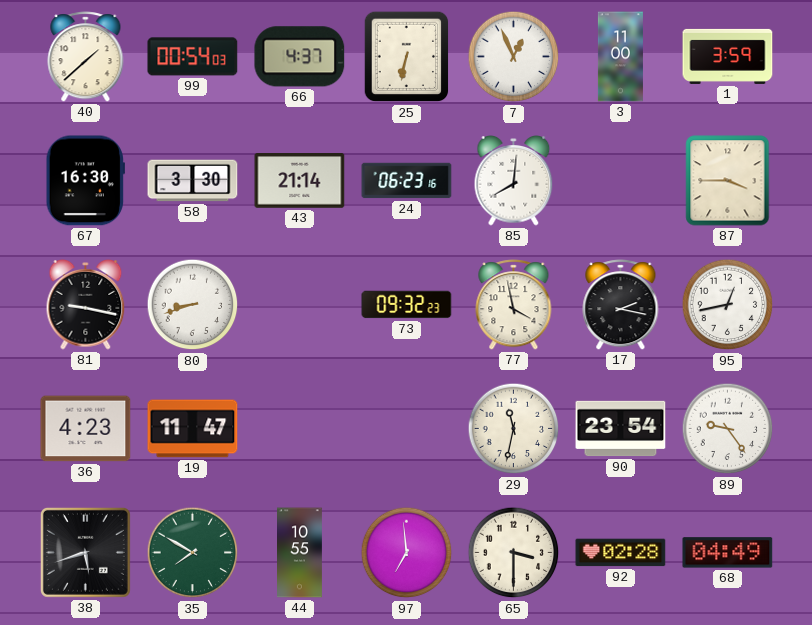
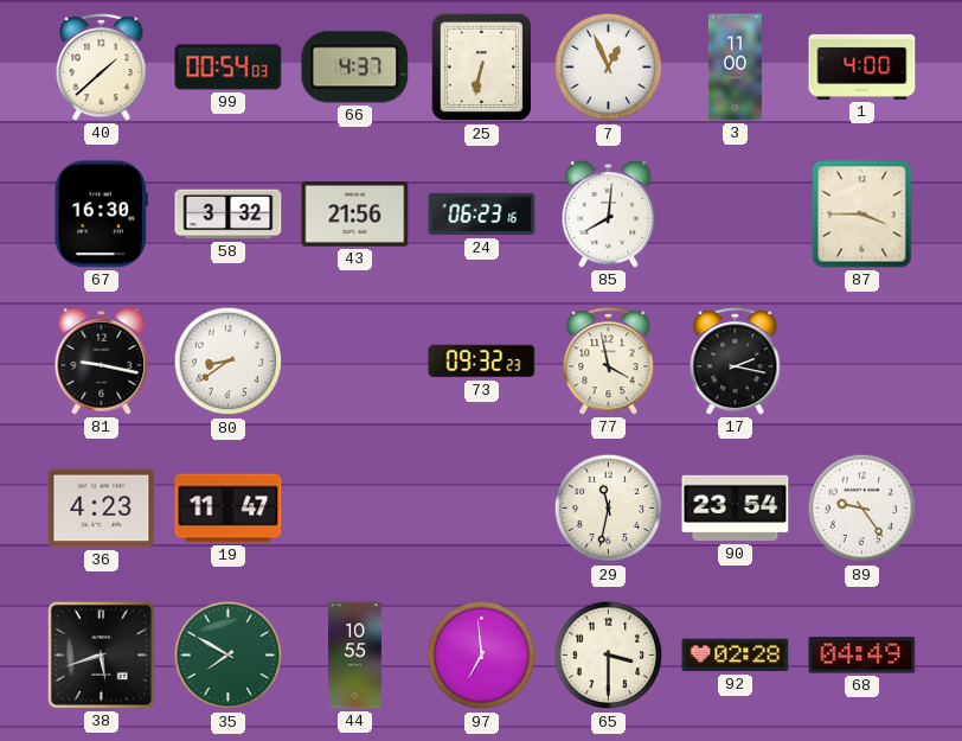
1: 3:59 -> 4:00
58: 3:30 -> 3:32
43: 21:14 -> 21:56
80: 8:42 -> 8:39
95: 12:43 -> none
